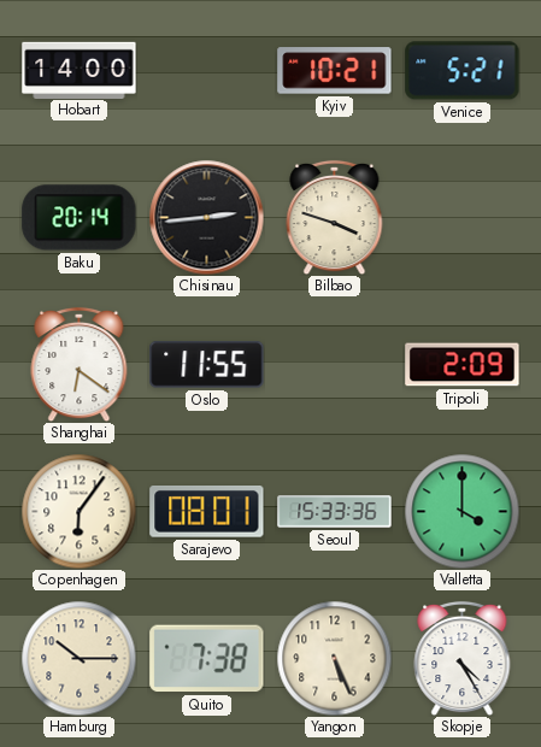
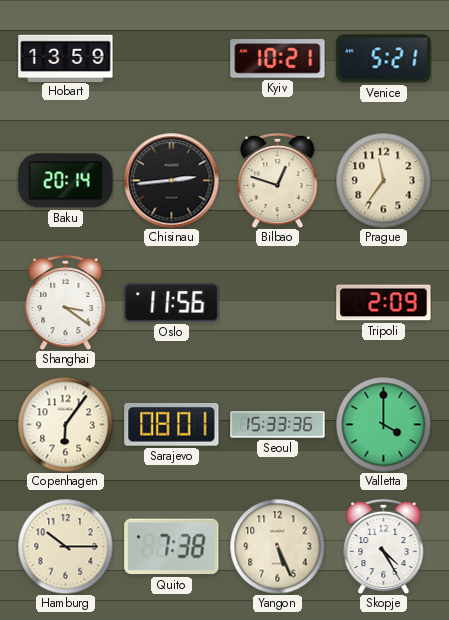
Hobart: 14:00 -> 13:59
Bilbao: 3:48 -> 12:48
Prague: none -> 11:36
Shanghai: 6:21 -> 3:21
Oslo: 11:55 -> 11:56
